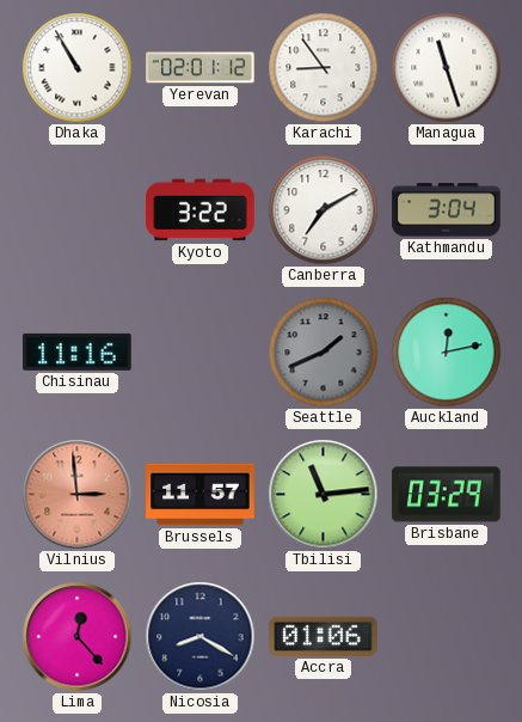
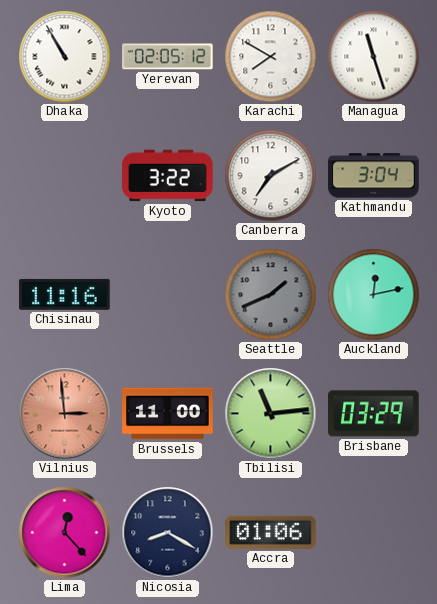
Yerevan: 02:01 -> 02:05
Karachi: 8:54 -> 7:50
Brussels: 11:57 -> 11:00
